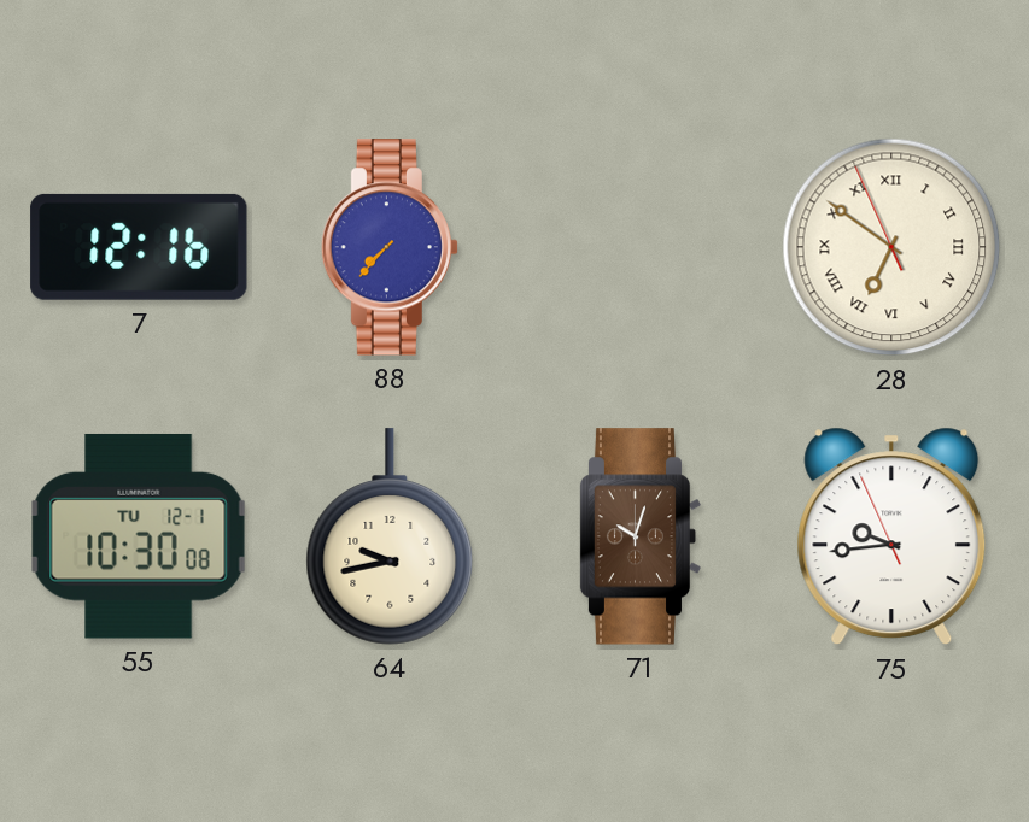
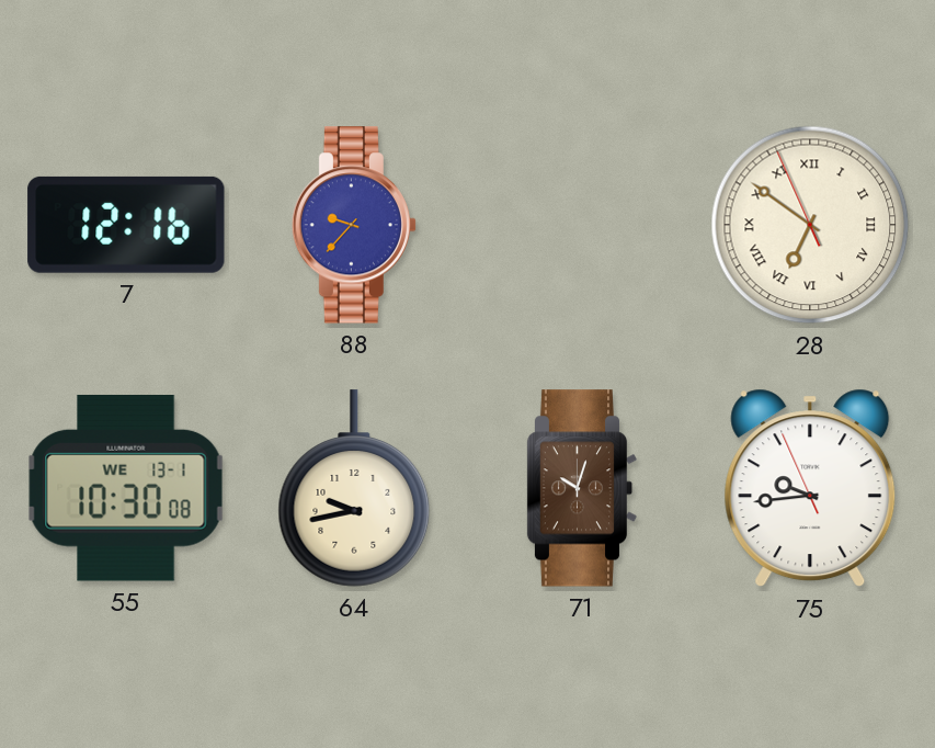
88: 7:37 -> 9:37
55 date: TU 12-1 -> WE 13-1
